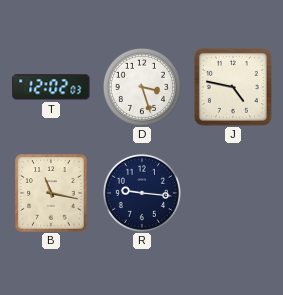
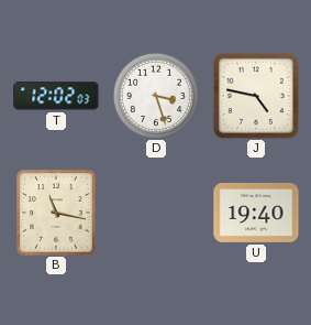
R: 9:16 -> none
U: none -> 19:40
